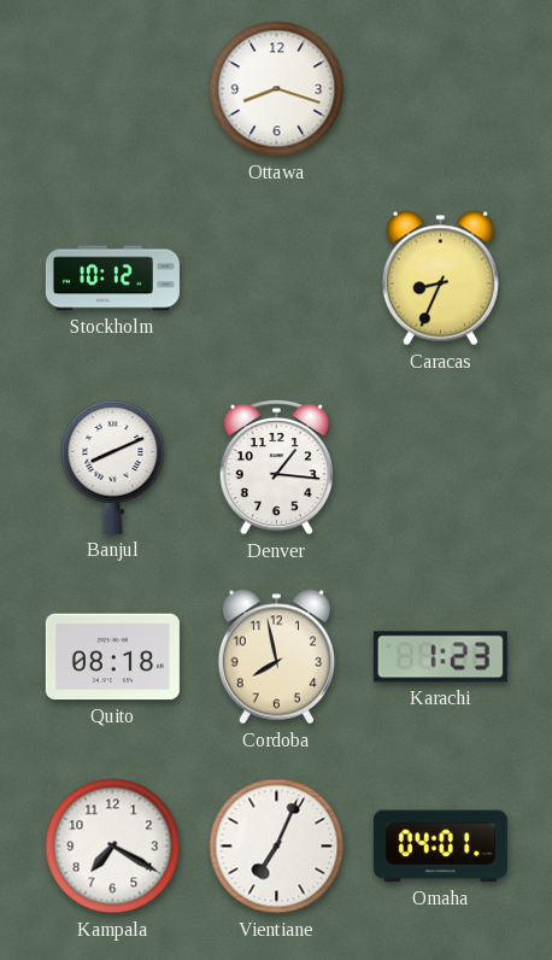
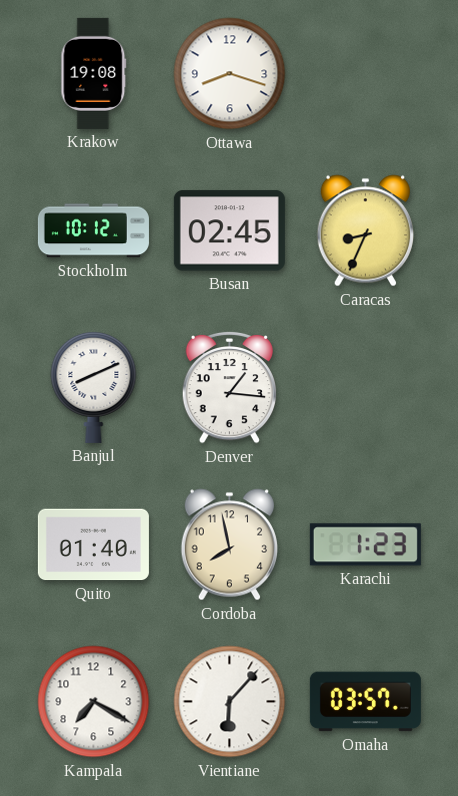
Krakow: none -> 19:08
Busan: none -> 02:45
Quito: 08:18 -> 01:40
Vientiane: 7:04 -> 6:07
Omaha: 04:01 -> 03:57
